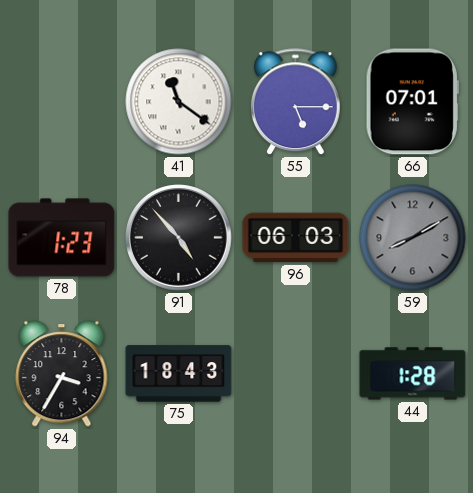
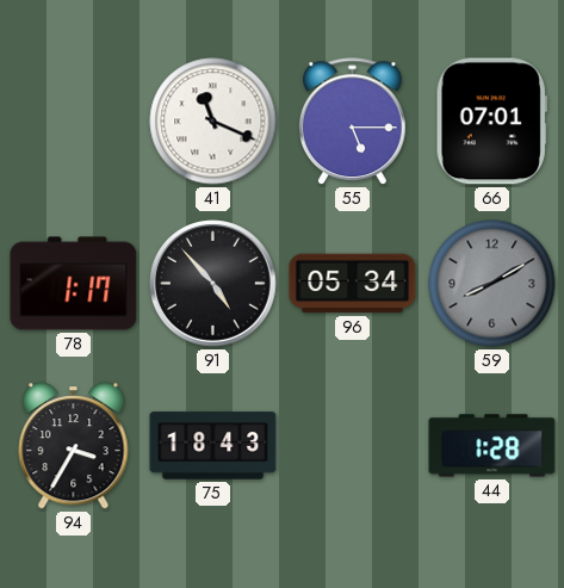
41: 11:21 -> 11:19
78: 1:23 -> 1:17
96: 06:03 -> 05:34
